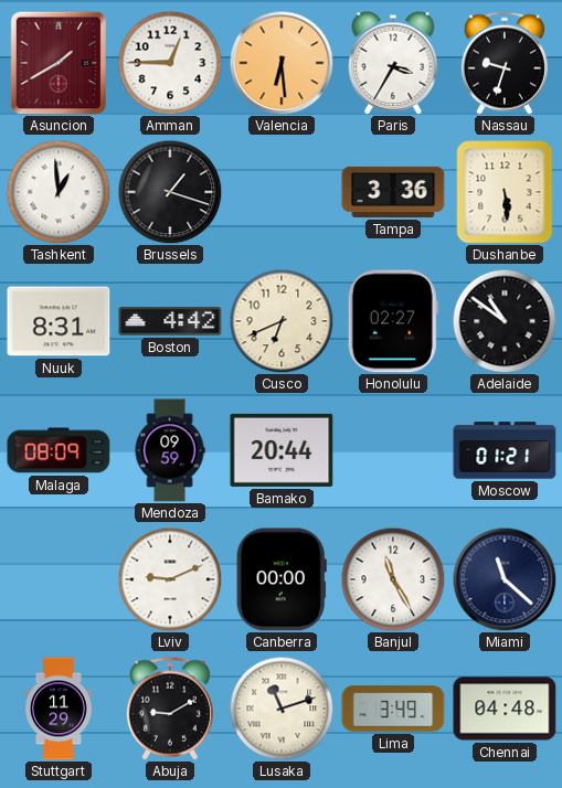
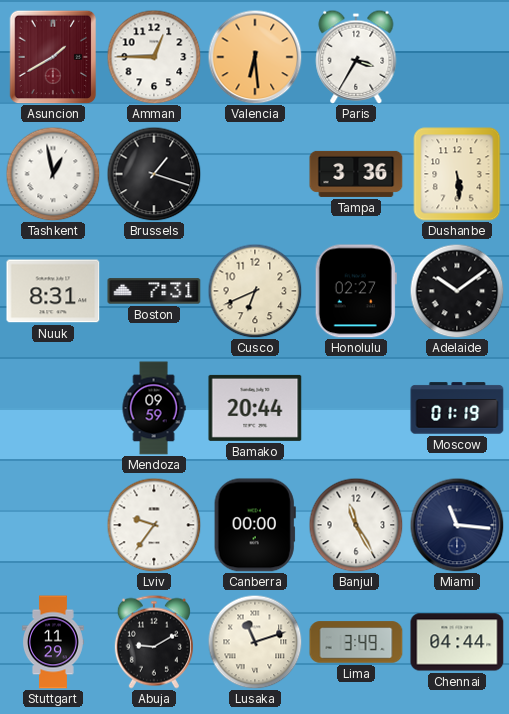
Nassau: 9:33 -> none
Tashkent: 12:59 -> 12:58
Boston: 4:42 -> 7:31
Adelaide: 10:51 -> 10:09
Malaga: 08:09 -> none
Moscow: 01:21 -> 01:19
Lviv: 9:11 -> 9:36
Miami: 11:22 -> 11:16
Chennai: 04:48 -> 04:44
